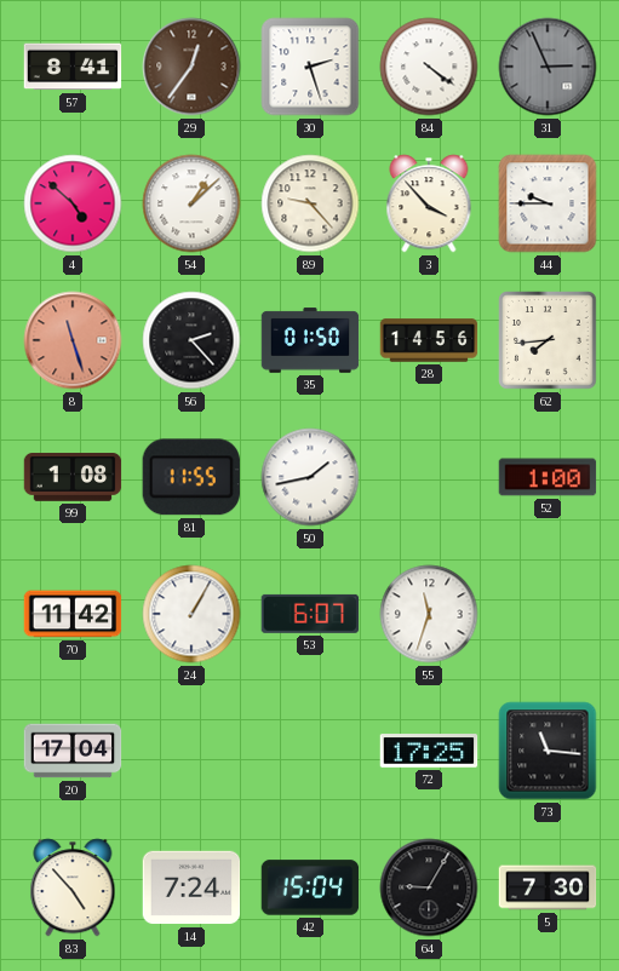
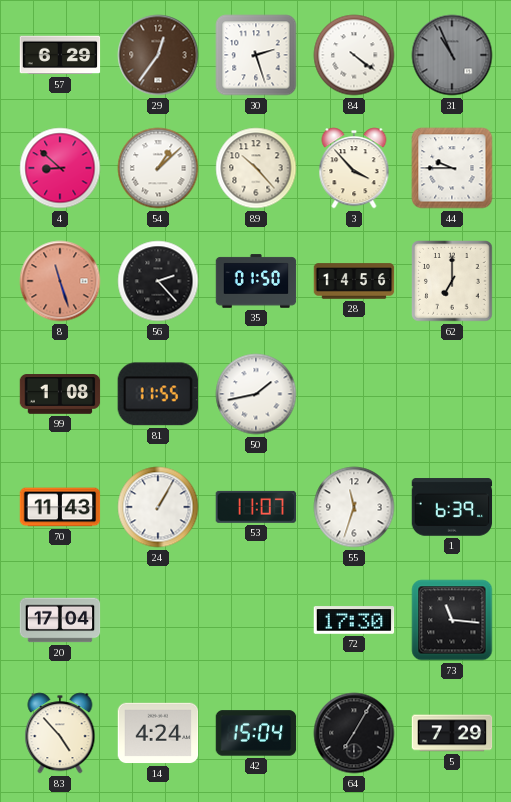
57: 8:41 -> 6:29
31: 2:56 -> 10:56
4: 4:52 -> 8:52
89: 9:23 -> 10:23
62: 7:44 -> 7:00
52: 1:00 -> none
70: 11:42 -> 11:43
53: 6:07 -> 11:07
1: none -> 6:39
72: 17:25 -> 17:30
14: 7:24 -> 4:24
64: 9:05 -> 7:05
5: 7:30 -> 7:29
